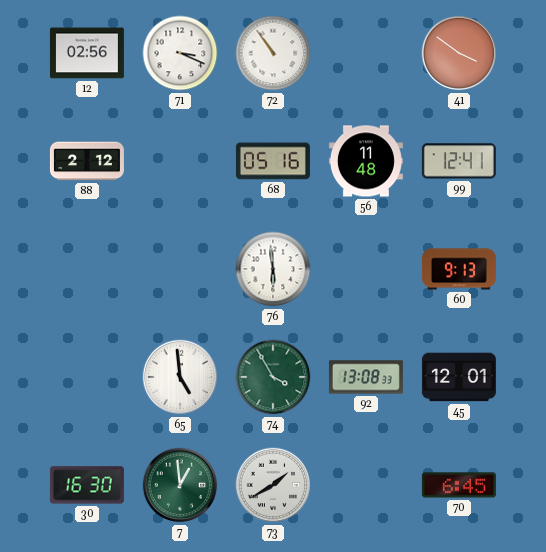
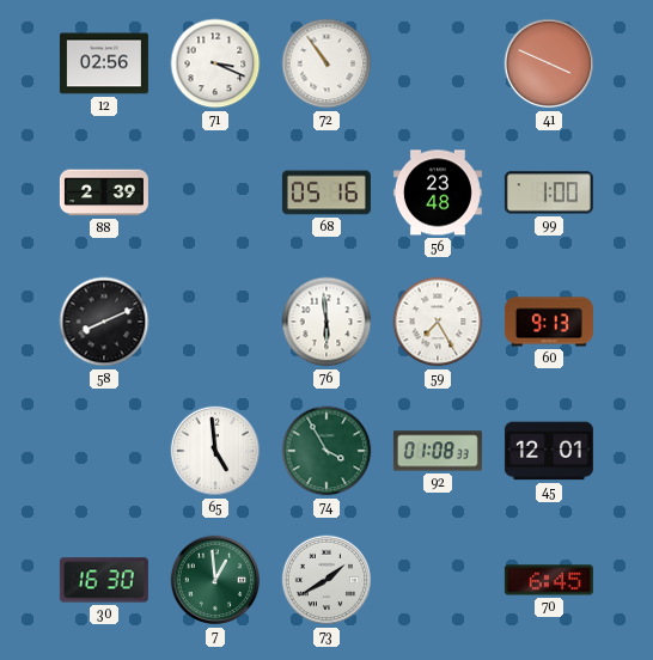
41: 3:51 -> 3:49
88: 2:12 -> 2:39
56: 11:48 -> 23:48
99: 12:41 -> 1:00
58: none -> 8:11
59: none -> 7:25
92: 13:08 -> 01:08
